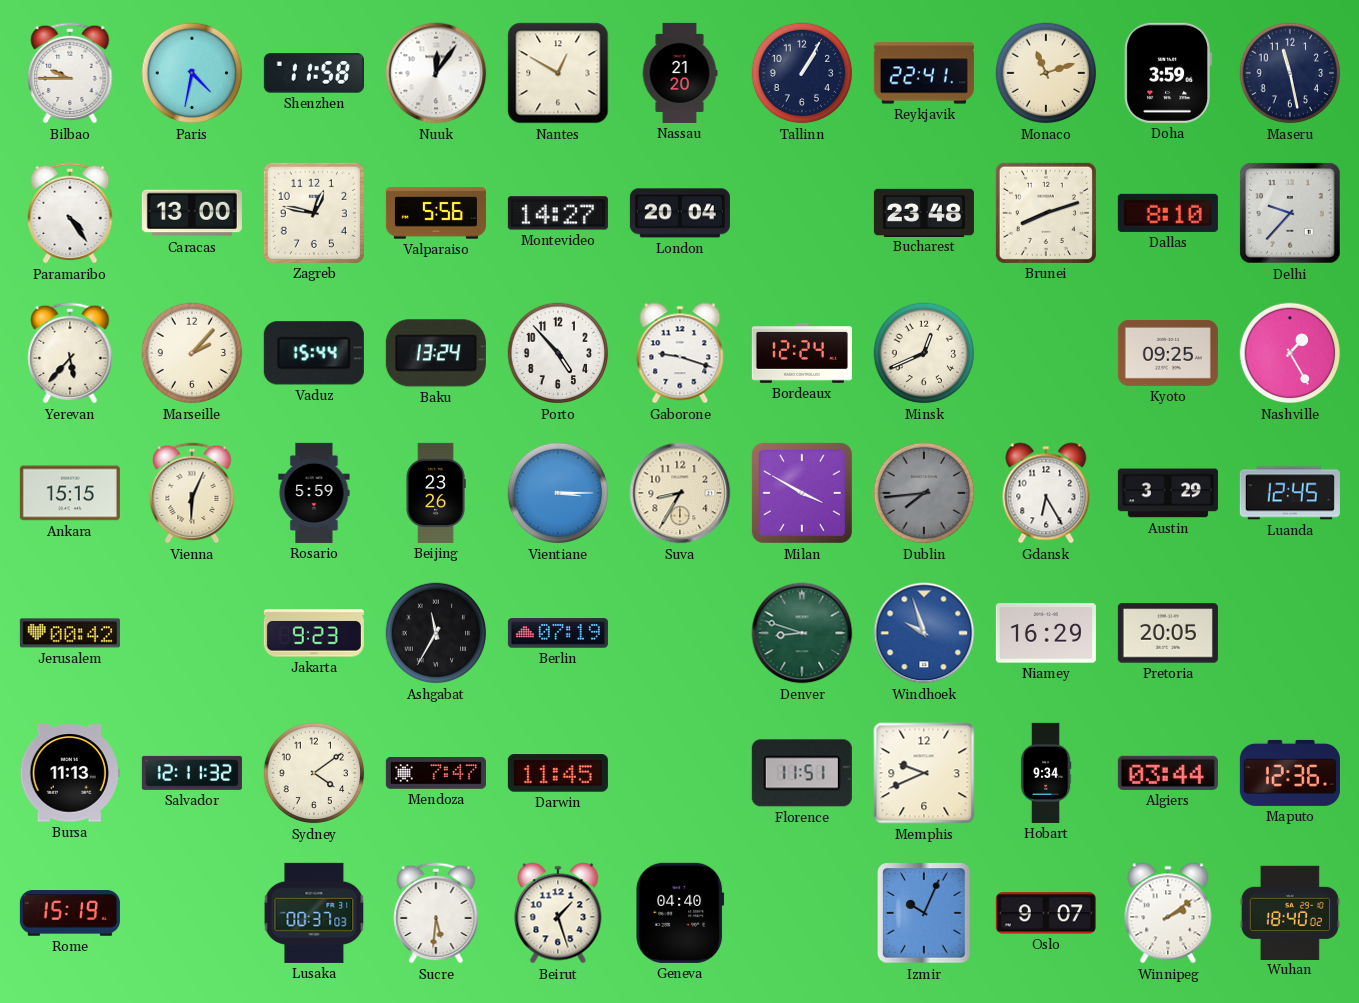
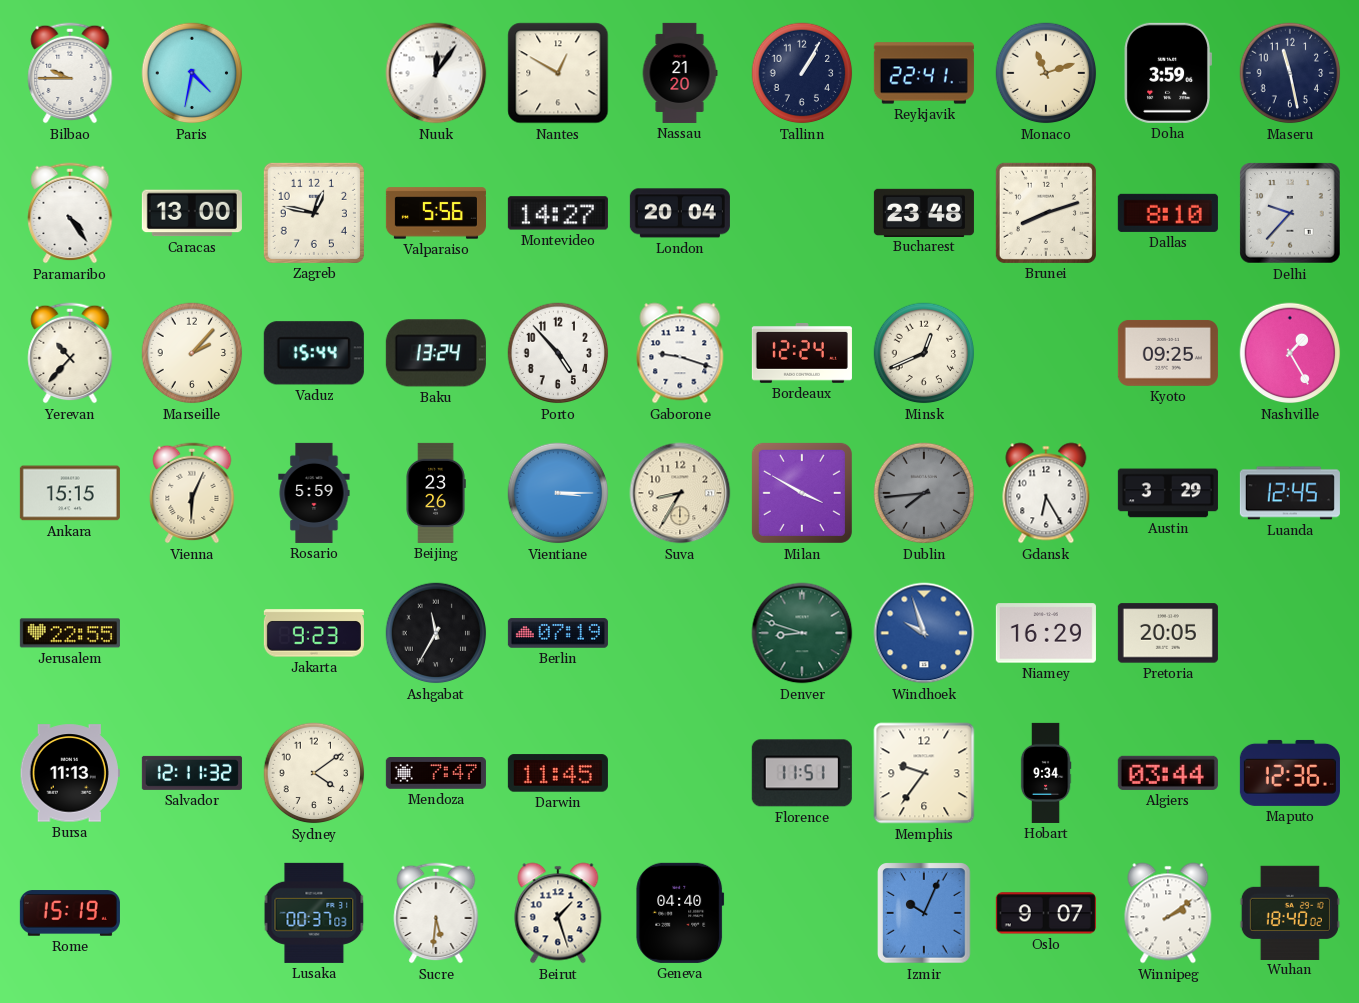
Shenzhen: 11:58 -> none
Yerevan: 5:37 -> 10:37
Jerusalem: 00:42 -> 22:55
Memphis: 9:41 -> 9:36
